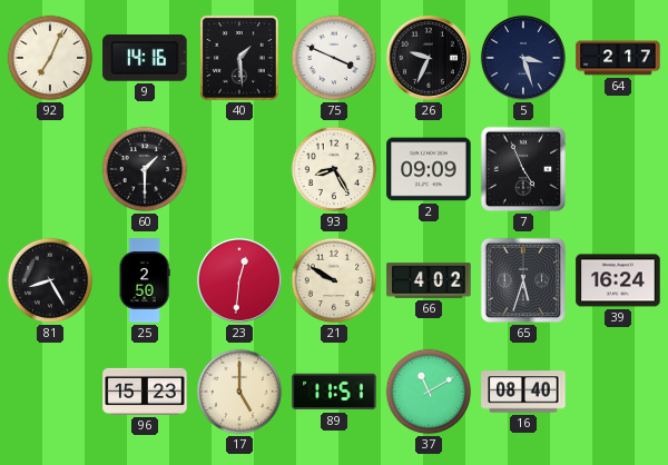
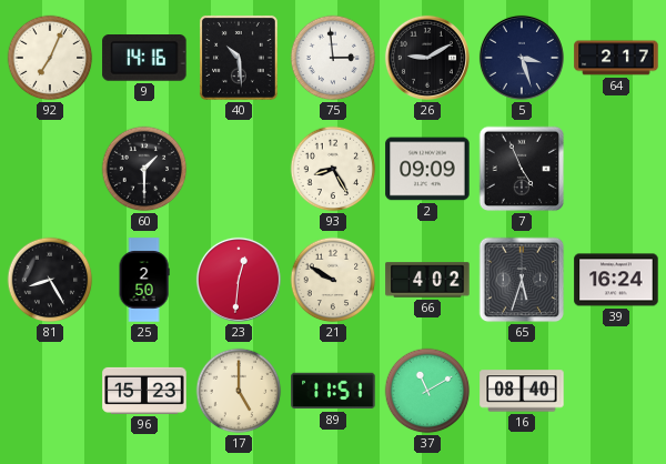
40: 1:29 -> 10:29
75: 3:49 -> 2:59
26: 9:34 -> 9:10
